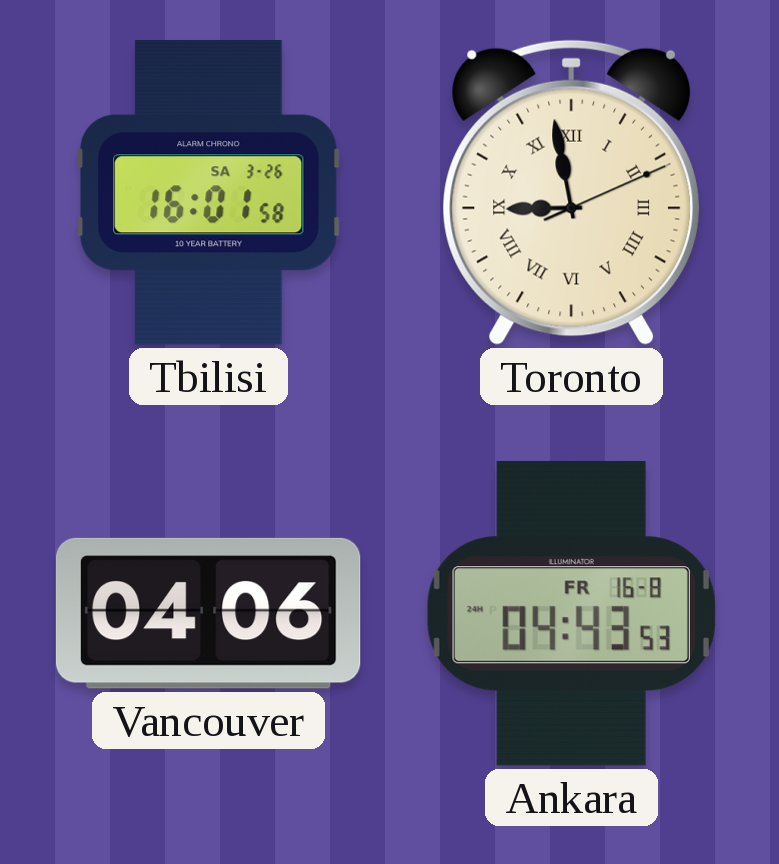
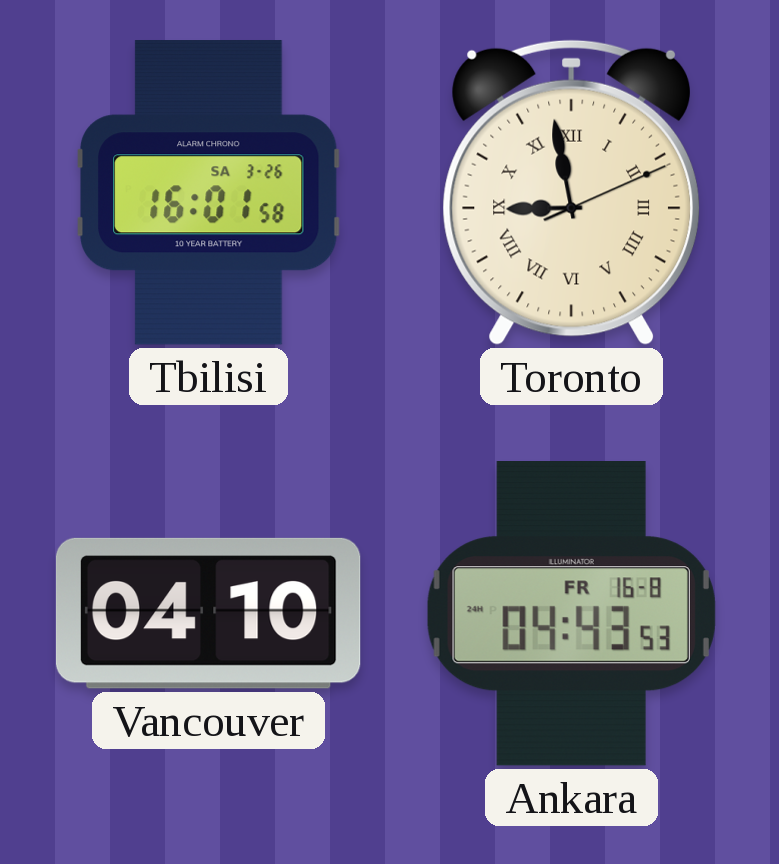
Vancouver: 04:06 -> 04:10
